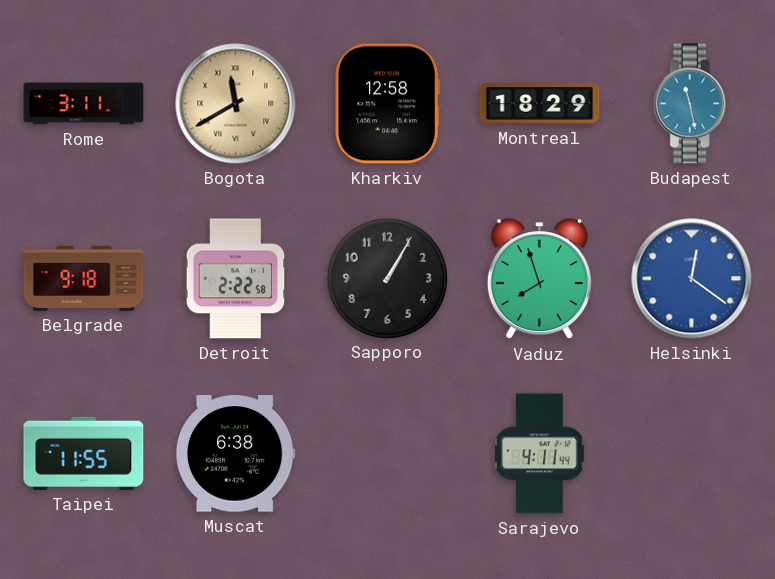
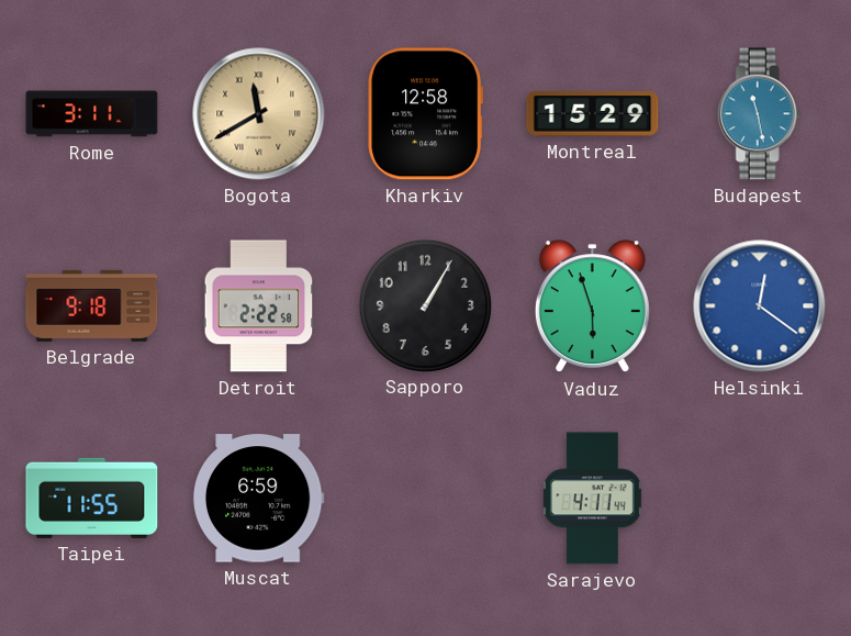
Montreal: 18:29 -> 15:29
Vaduz: 7:57 -> 5:57
Muscat: 6:38 -> 6:59
